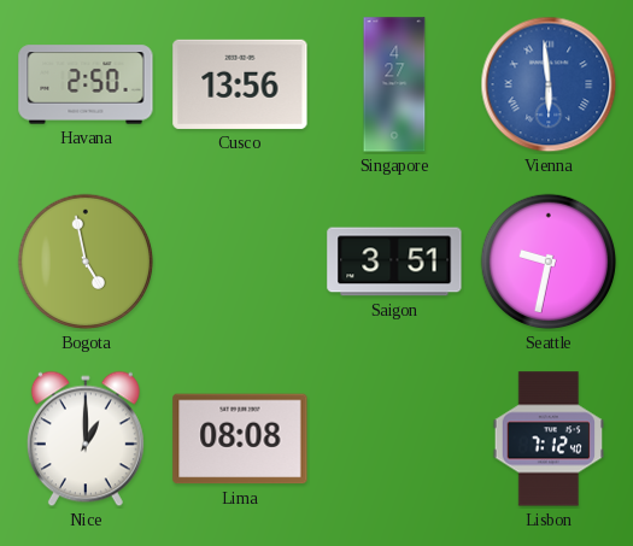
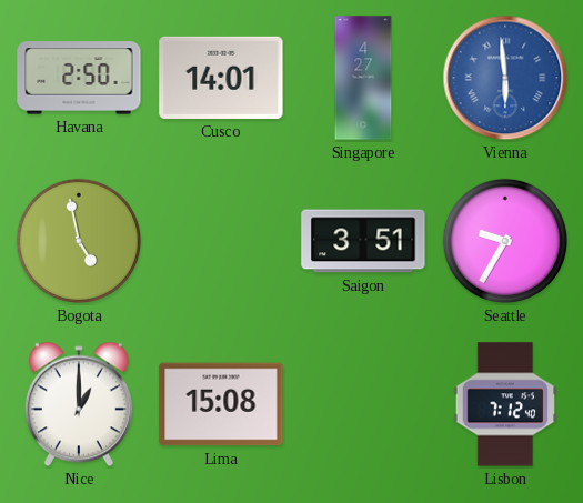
Cusco: 13:56 -> 14:01
Seattle: 9:32 -> 9:35
Lima: 08:08 -> 15:08
